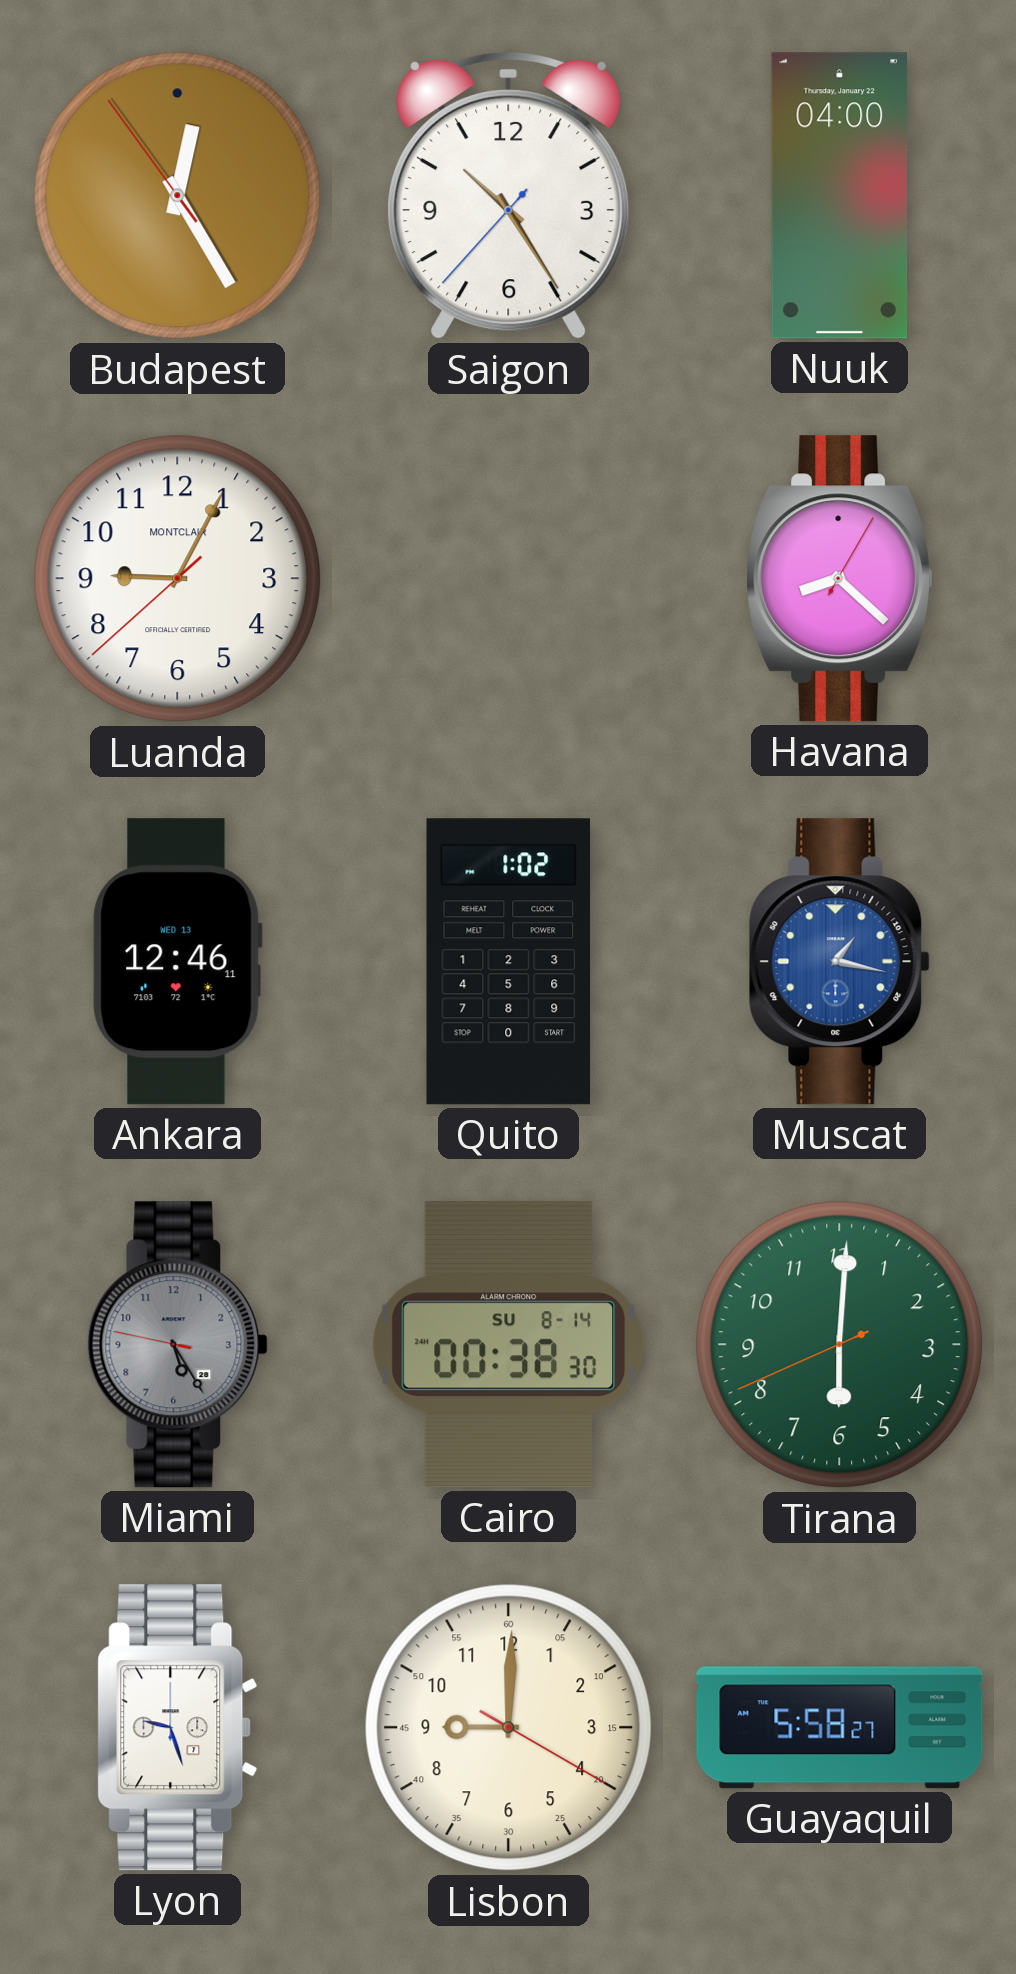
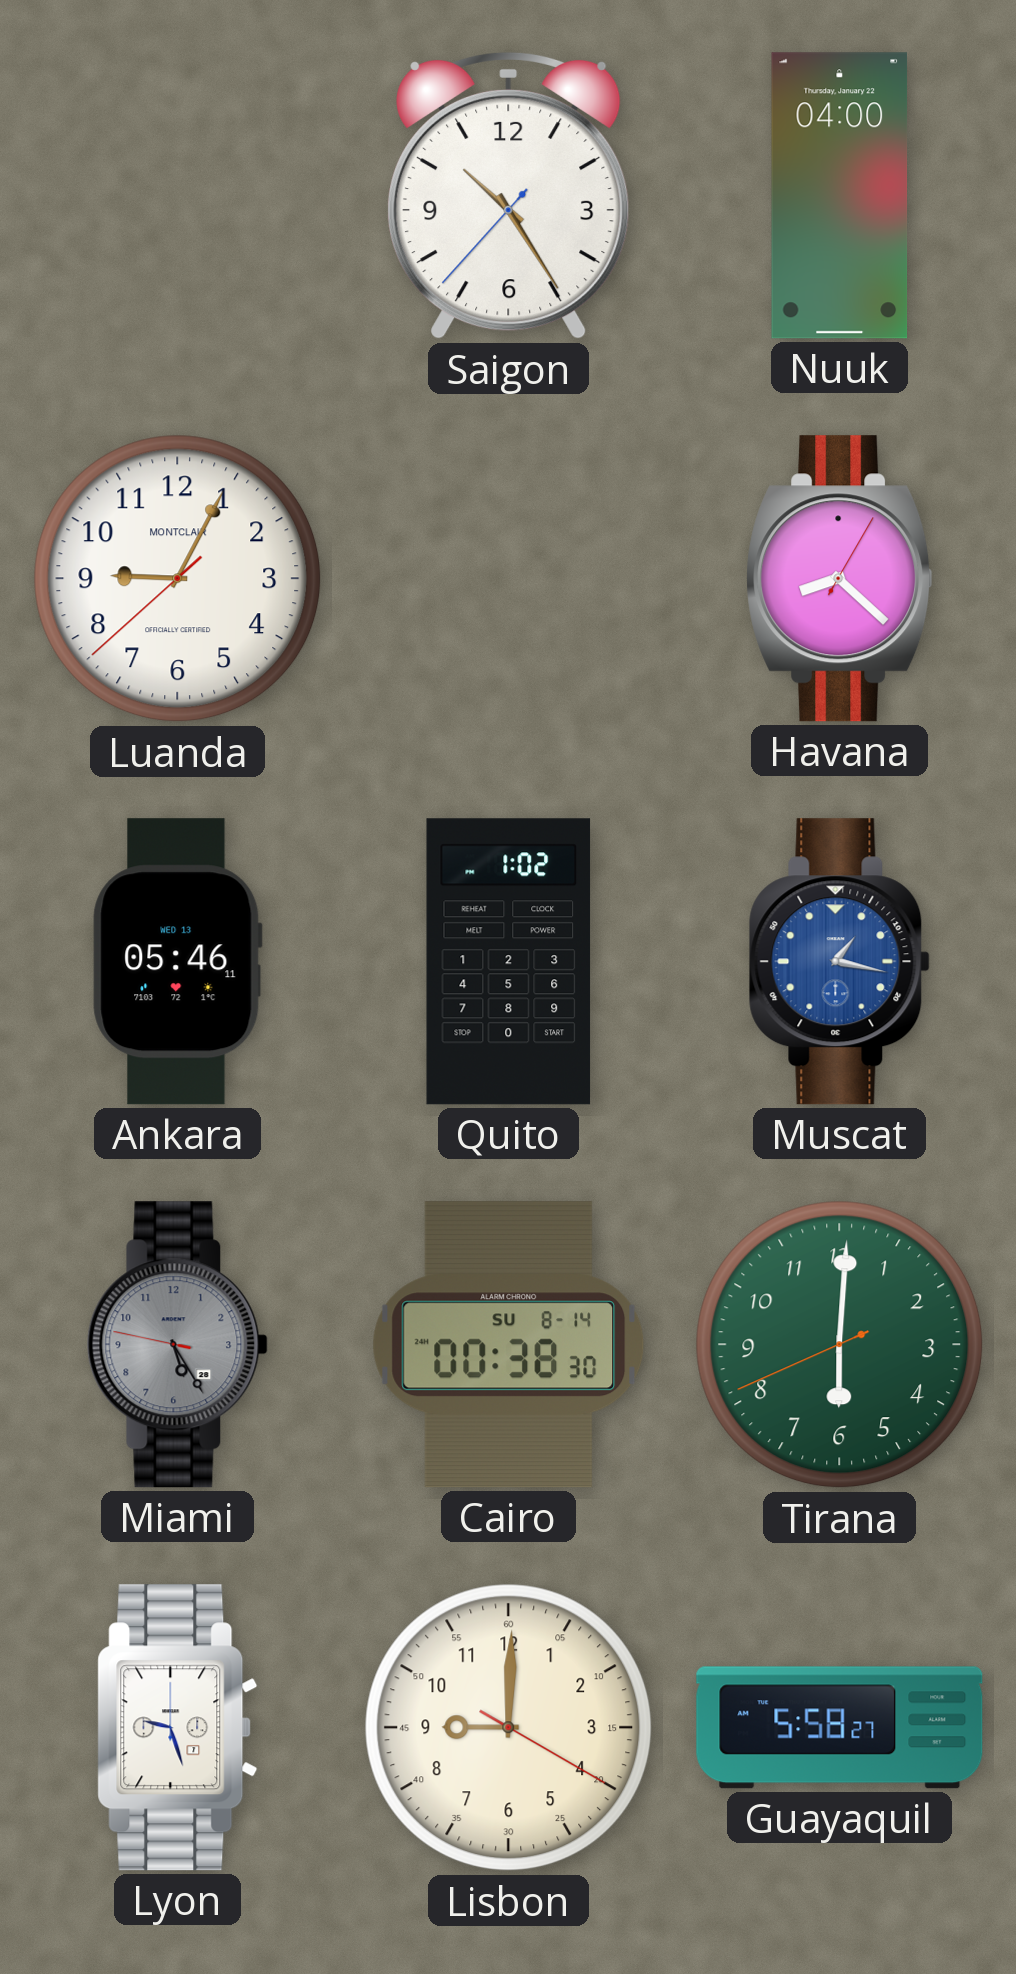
Budapest: 12:24 -> none
Ankara: 12:46 -> 05:46
